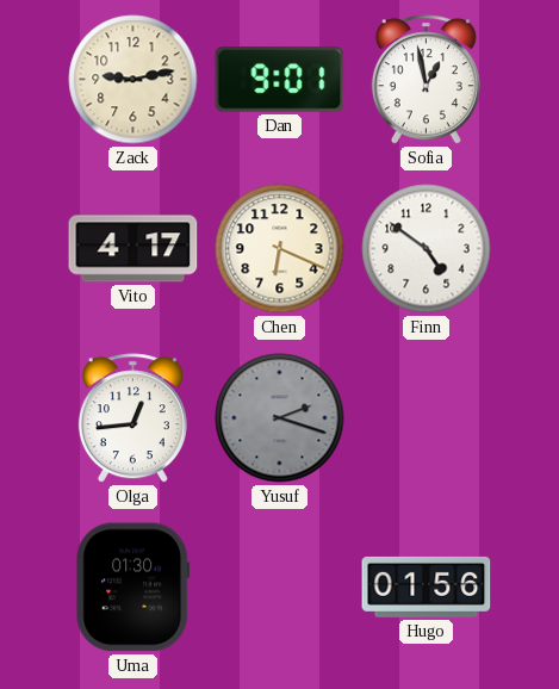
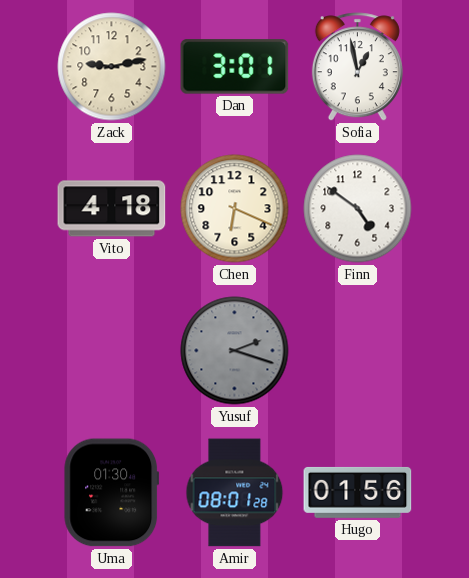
Dan: 9:01 -> 3:01
Vito: 4:17 -> 4:18
Olga: 12:44 -> none
Amir: none -> 08:01
